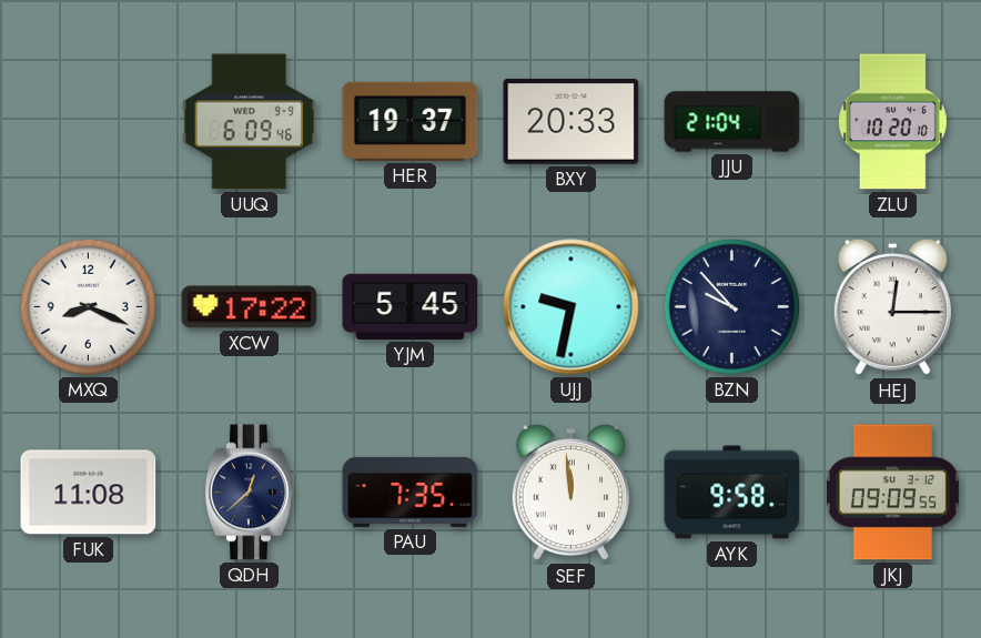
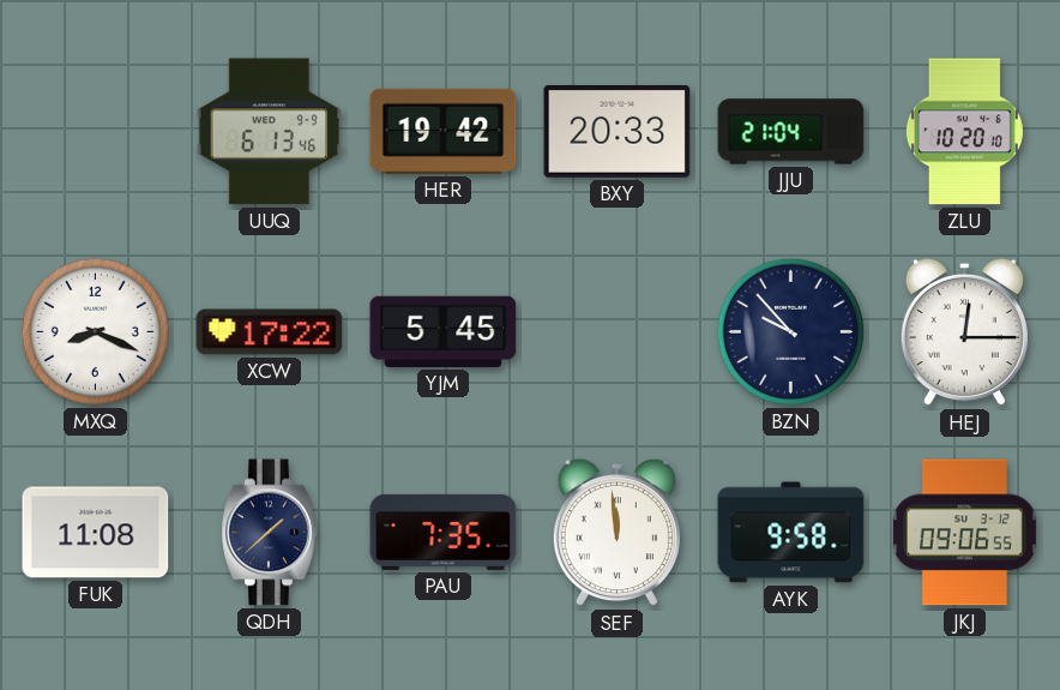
UUQ: 6:09 -> 6:13
HER: 19:37 -> 19:42
UJJ: 9:32 -> none
QDH: 12:38 -> 1:38
JKJ: 09:09 -> 09:06
